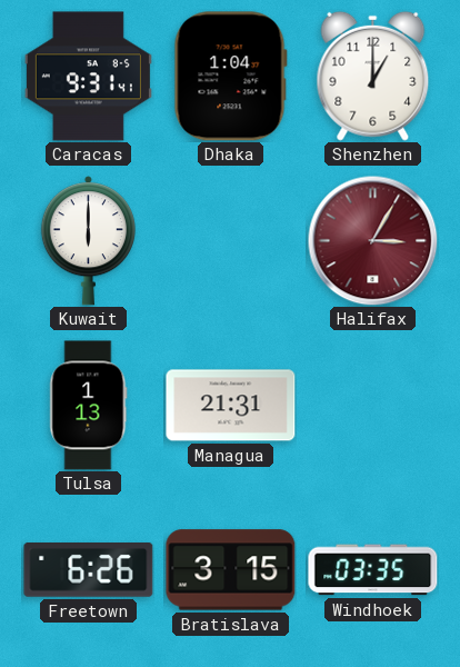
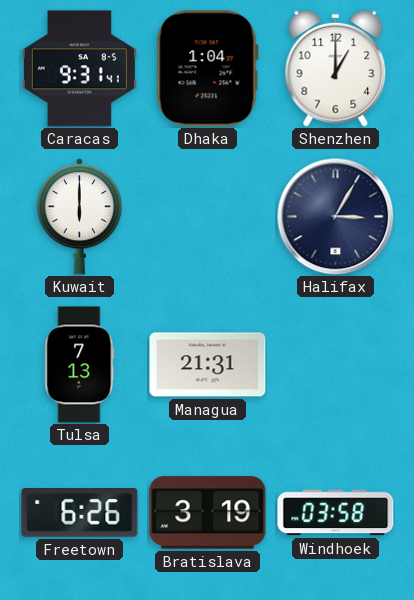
Halifax dial: burgundy -> navy
Tulsa: 1:13 -> 7:13
Bratislava: 3:15 -> 3:19
Windhoek: 03:35 -> 03:58
